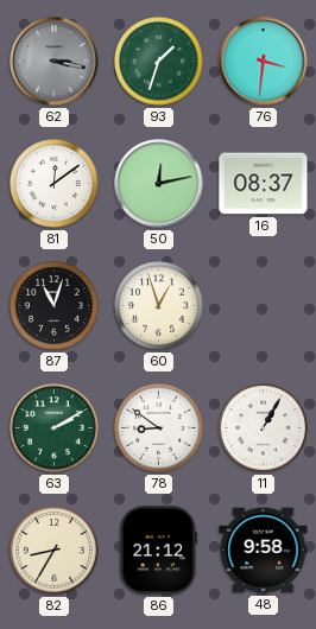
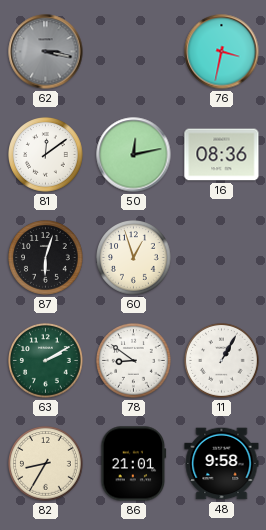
93: 1:33 -> none
76: 3:31 -> 3:32
16: 08:37 -> 08:36
87: 11:03 -> 6:03
86: 21:12 -> 21:01
